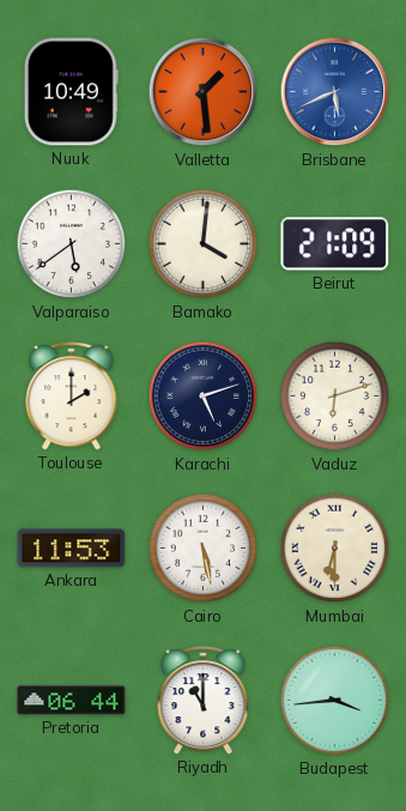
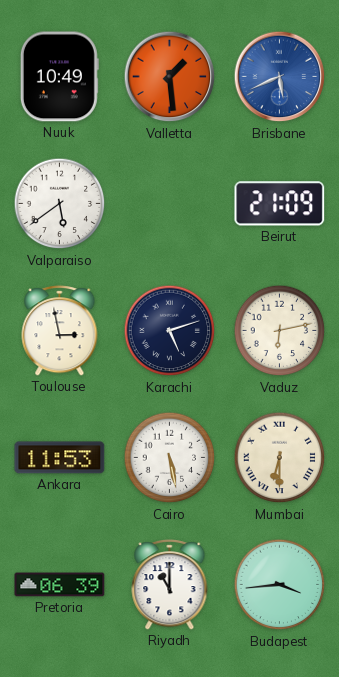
Bamako: 4:01 -> none
Toulouse: 2:00 -> 2:58
Vaduz: 6:12 -> 6:13
Pretoria: 06:44 -> 06:39
